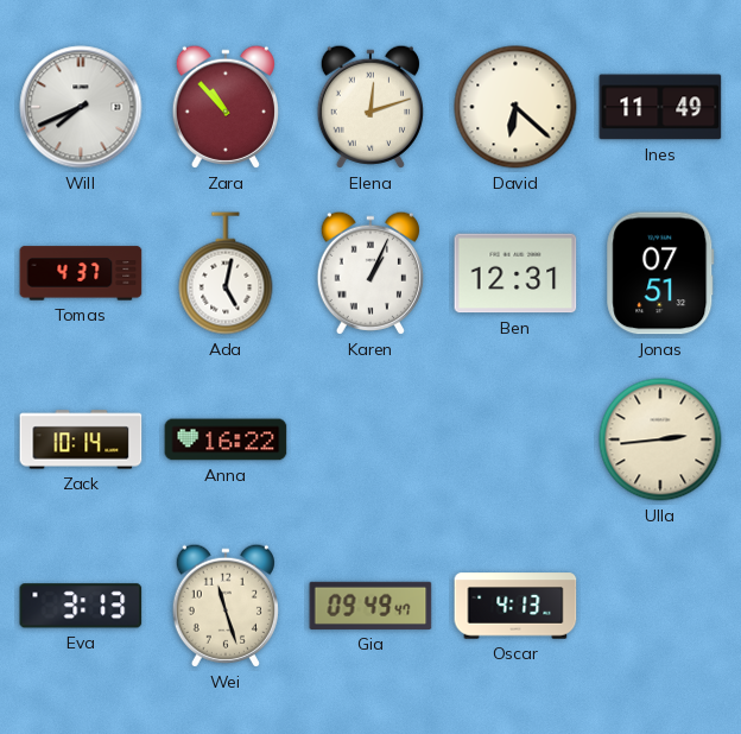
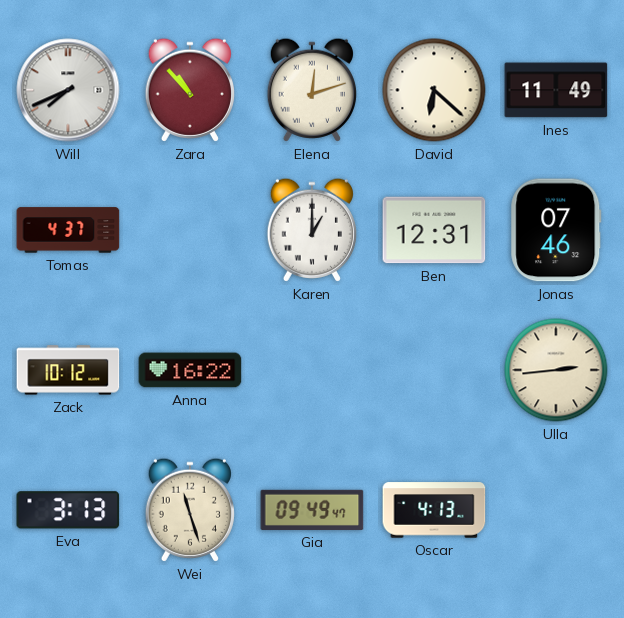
Ada: 5:02 -> none
Karen: 1:04 -> 1:00
Jonas: 07:51 -> 07:46
Zack: 10:14 -> 10:12
